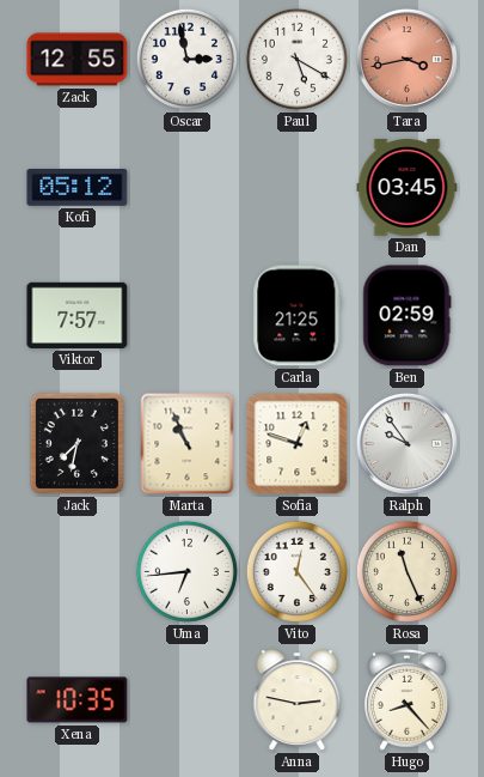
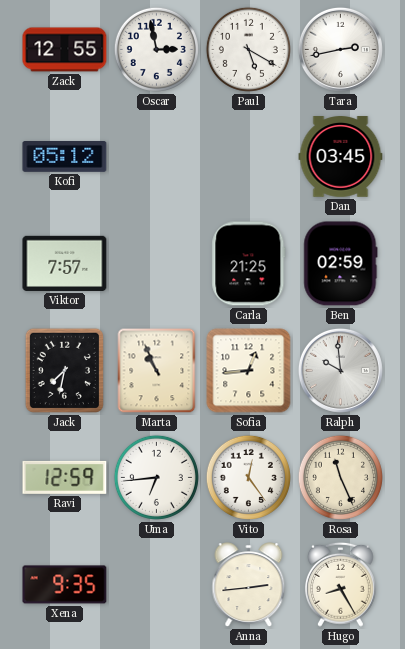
Tara: 3:43 -> 2:43
Tara dial: salmon -> white
Sofia: 12:48 -> 12:44
Ralph: 9:54 -> 9:59
Ravi: none -> 12:59
Xena: 10:35 -> 9:35
Anna: 2:47 -> 2:44
Hugo: 8:23 -> 8:25
